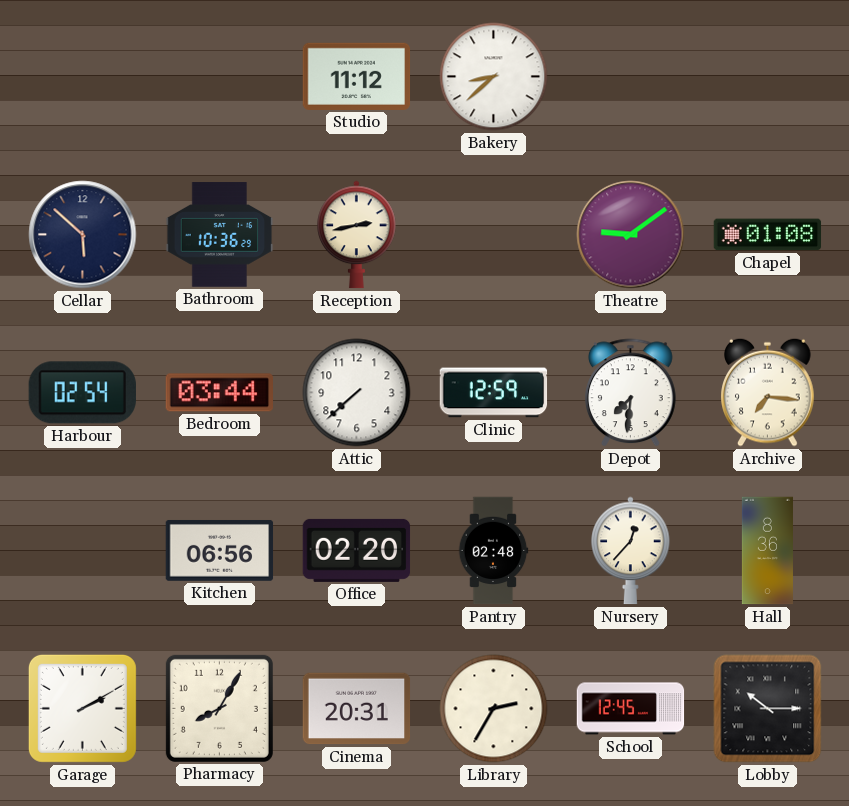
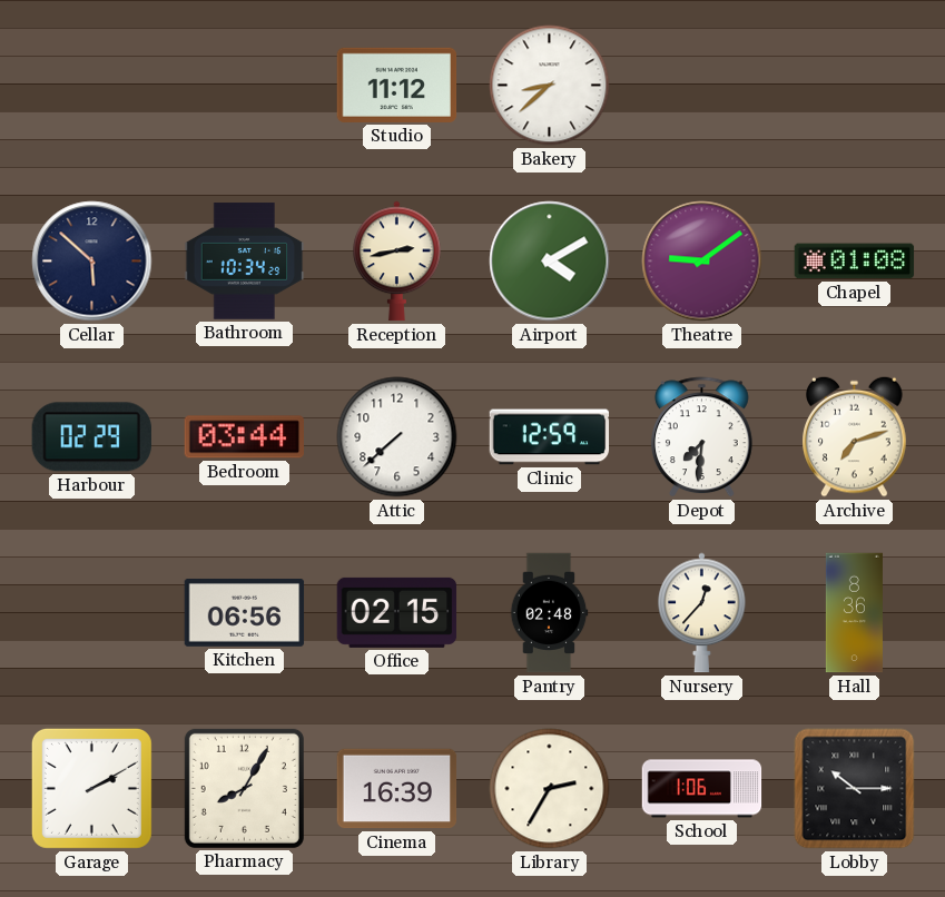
Bathroom: 10:36 -> 10:34
Airport: none -> 4:10
Harbour: 02:54 -> 02:29
Archive: 7:16 -> 7:12
Office: 02:20 -> 02:15
Cinema: 20:31 -> 16:39
School: 12:45 -> 1:06
